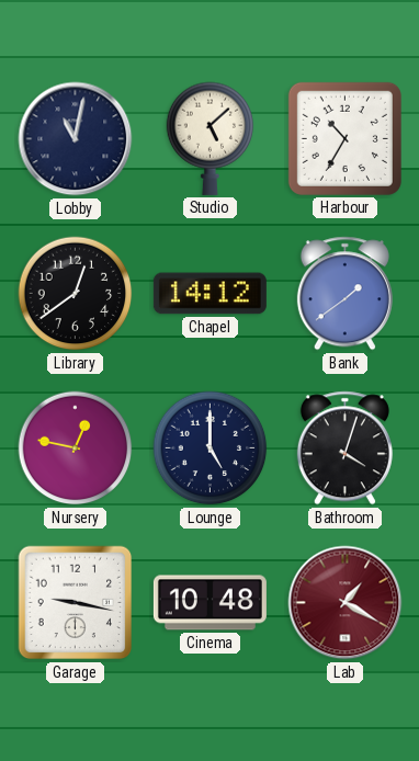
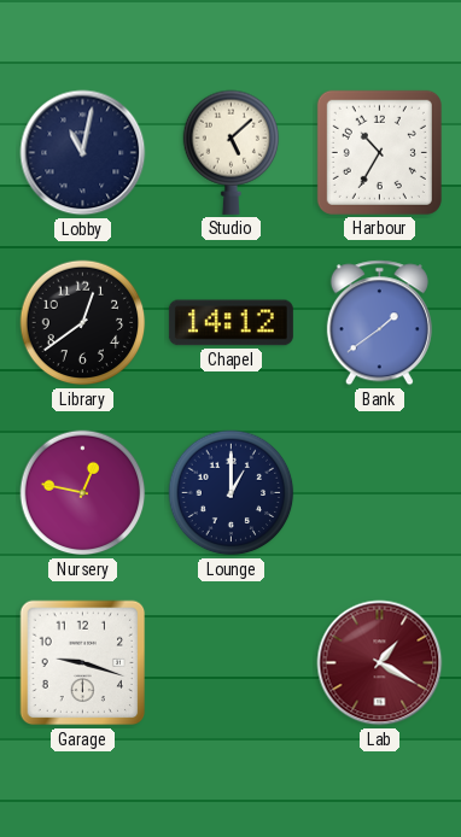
Lounge: 5:00 -> 1:00
Bathroom: 4:03 -> none
Garage: 9:17 -> 9:18
Cinema: 10:48 -> none
